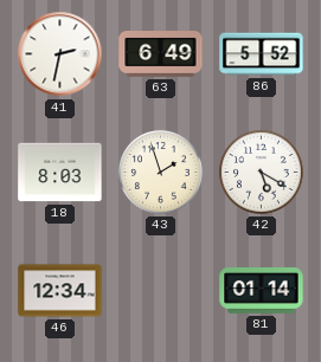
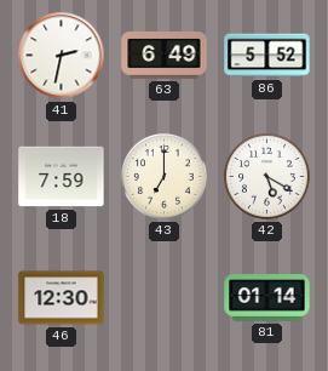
18: 8:03 -> 7:59
43: 1:57 -> 7:00
46: 12:34 -> 12:30
